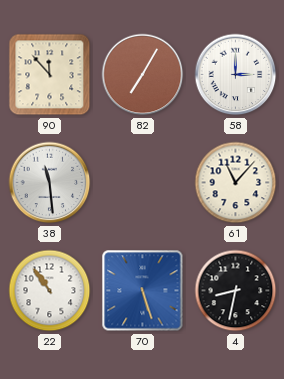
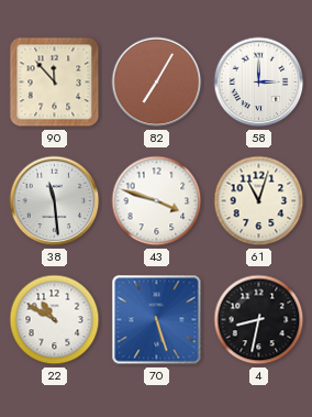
43: none -> 3:48
61: 11:07 -> 11:03
22: 10:54 -> 10:50
